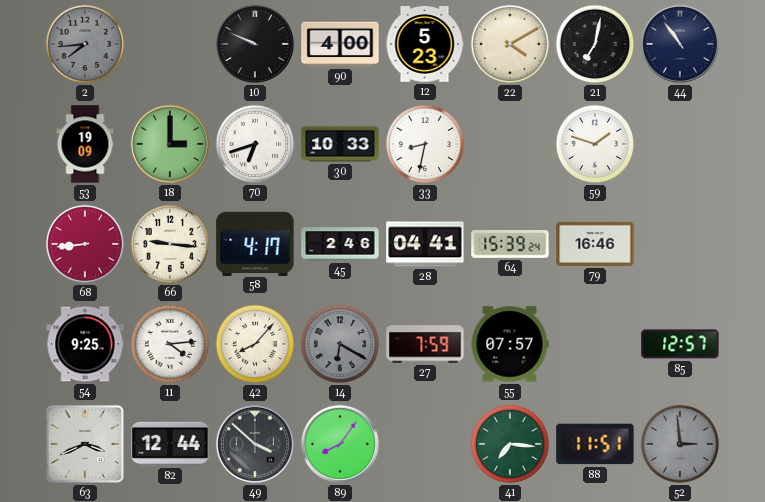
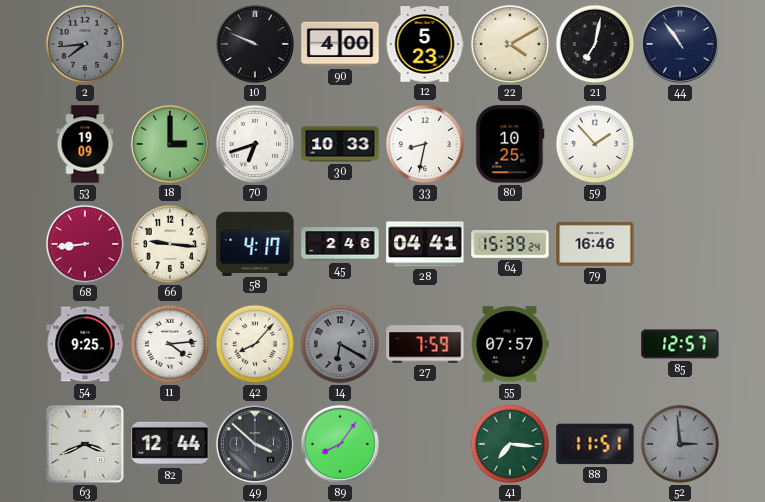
80: none -> 10:25
59: 1:48 -> 1:53
